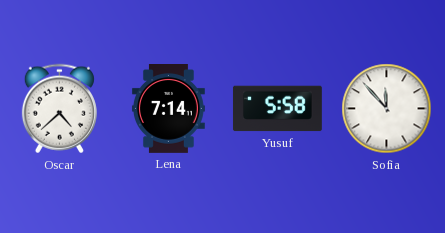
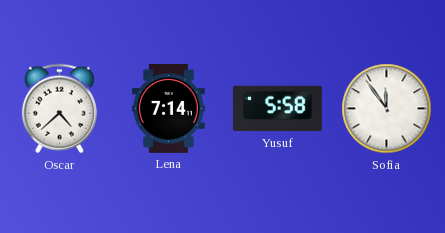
Sofia: 11:53 -> 11:54
